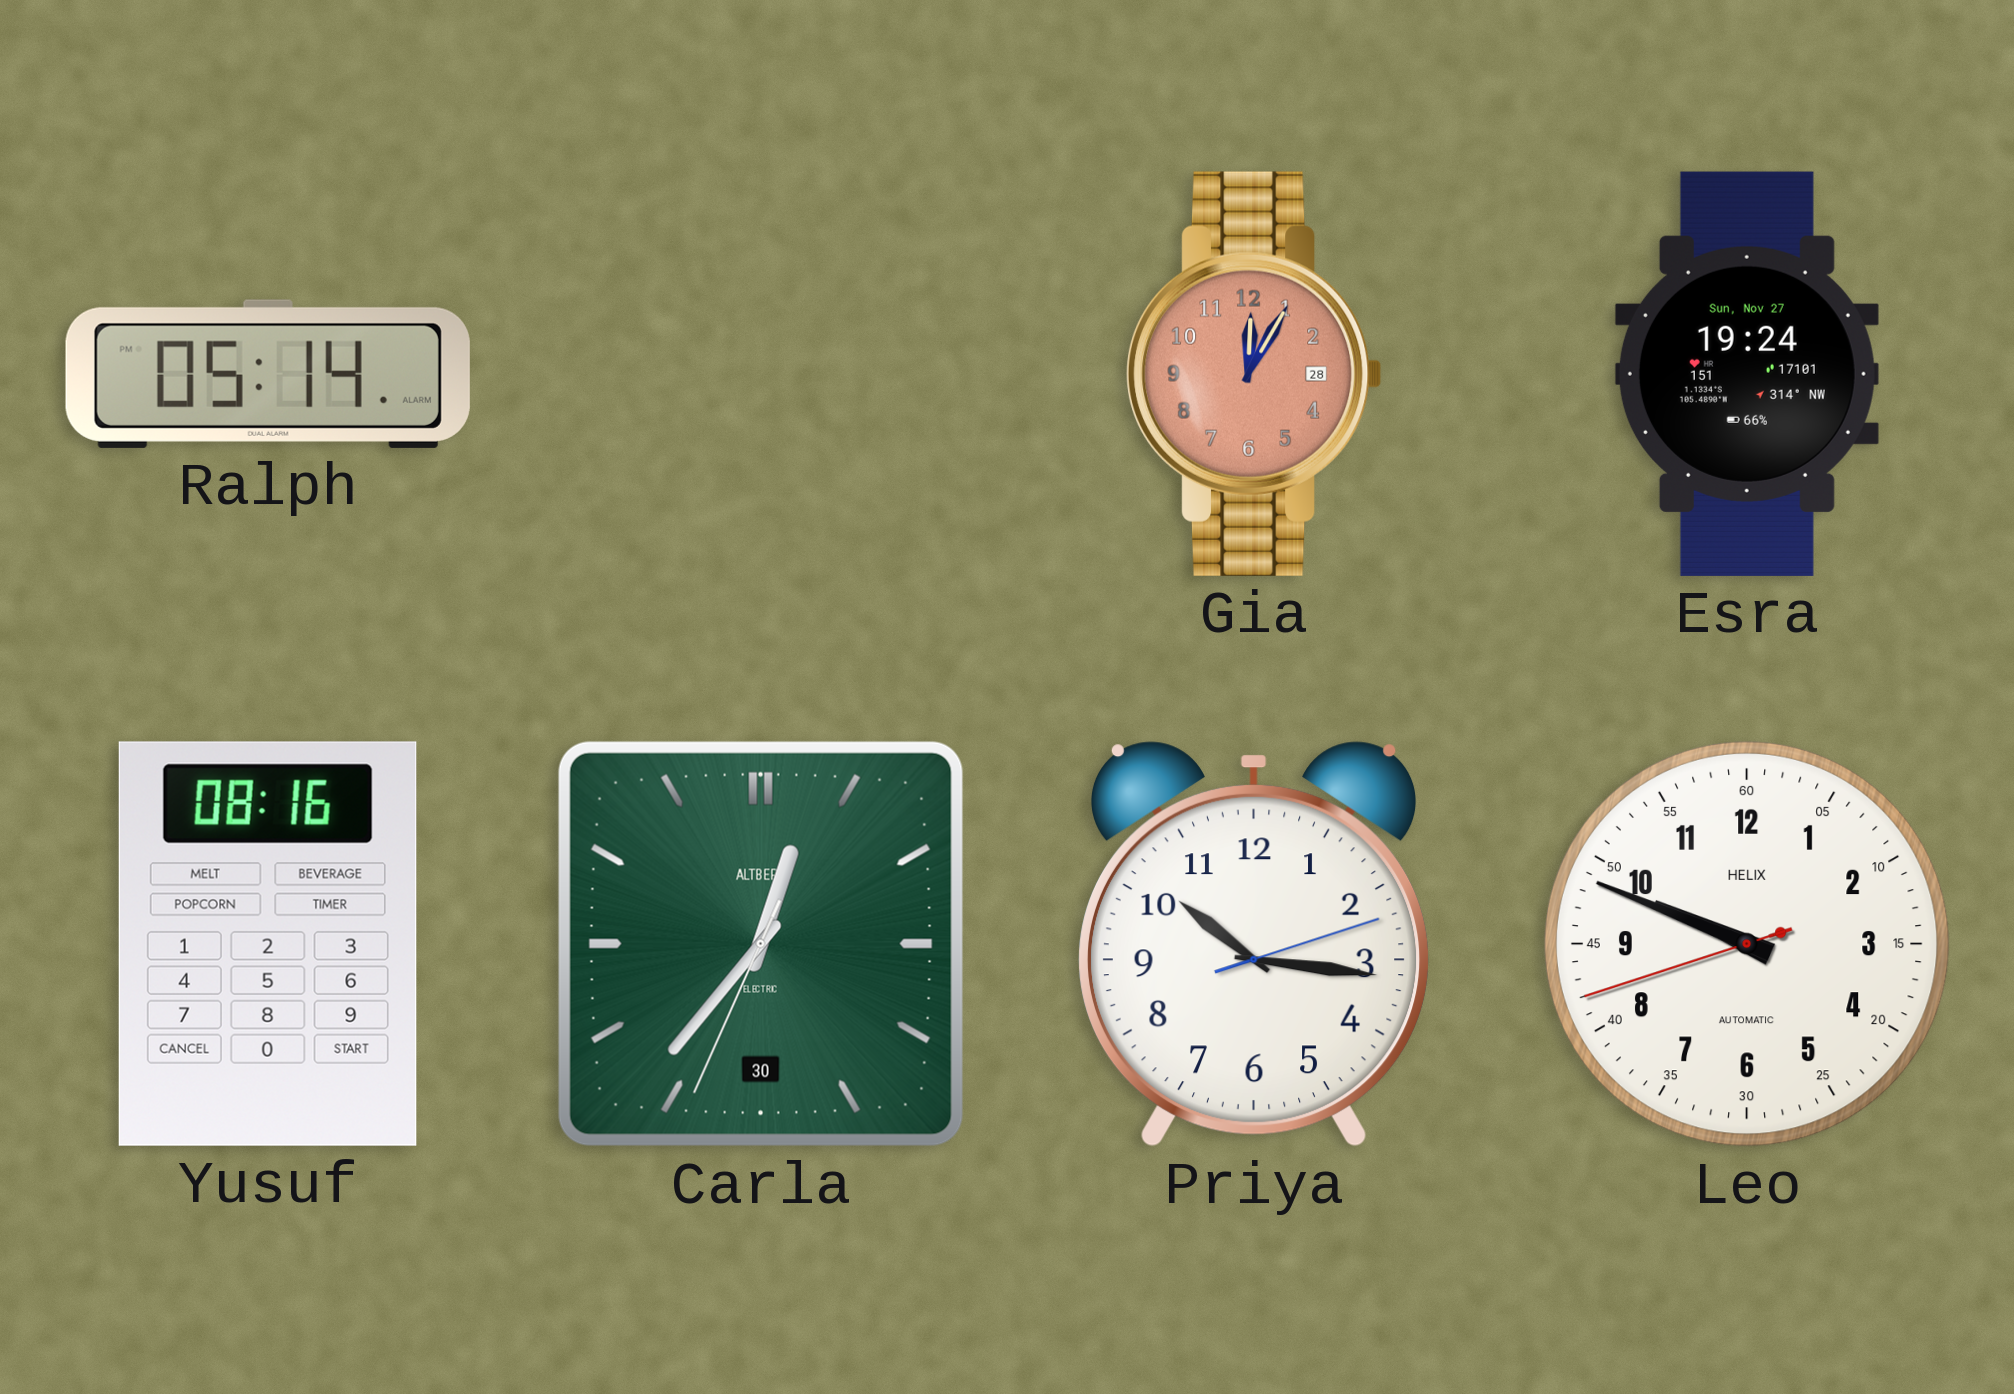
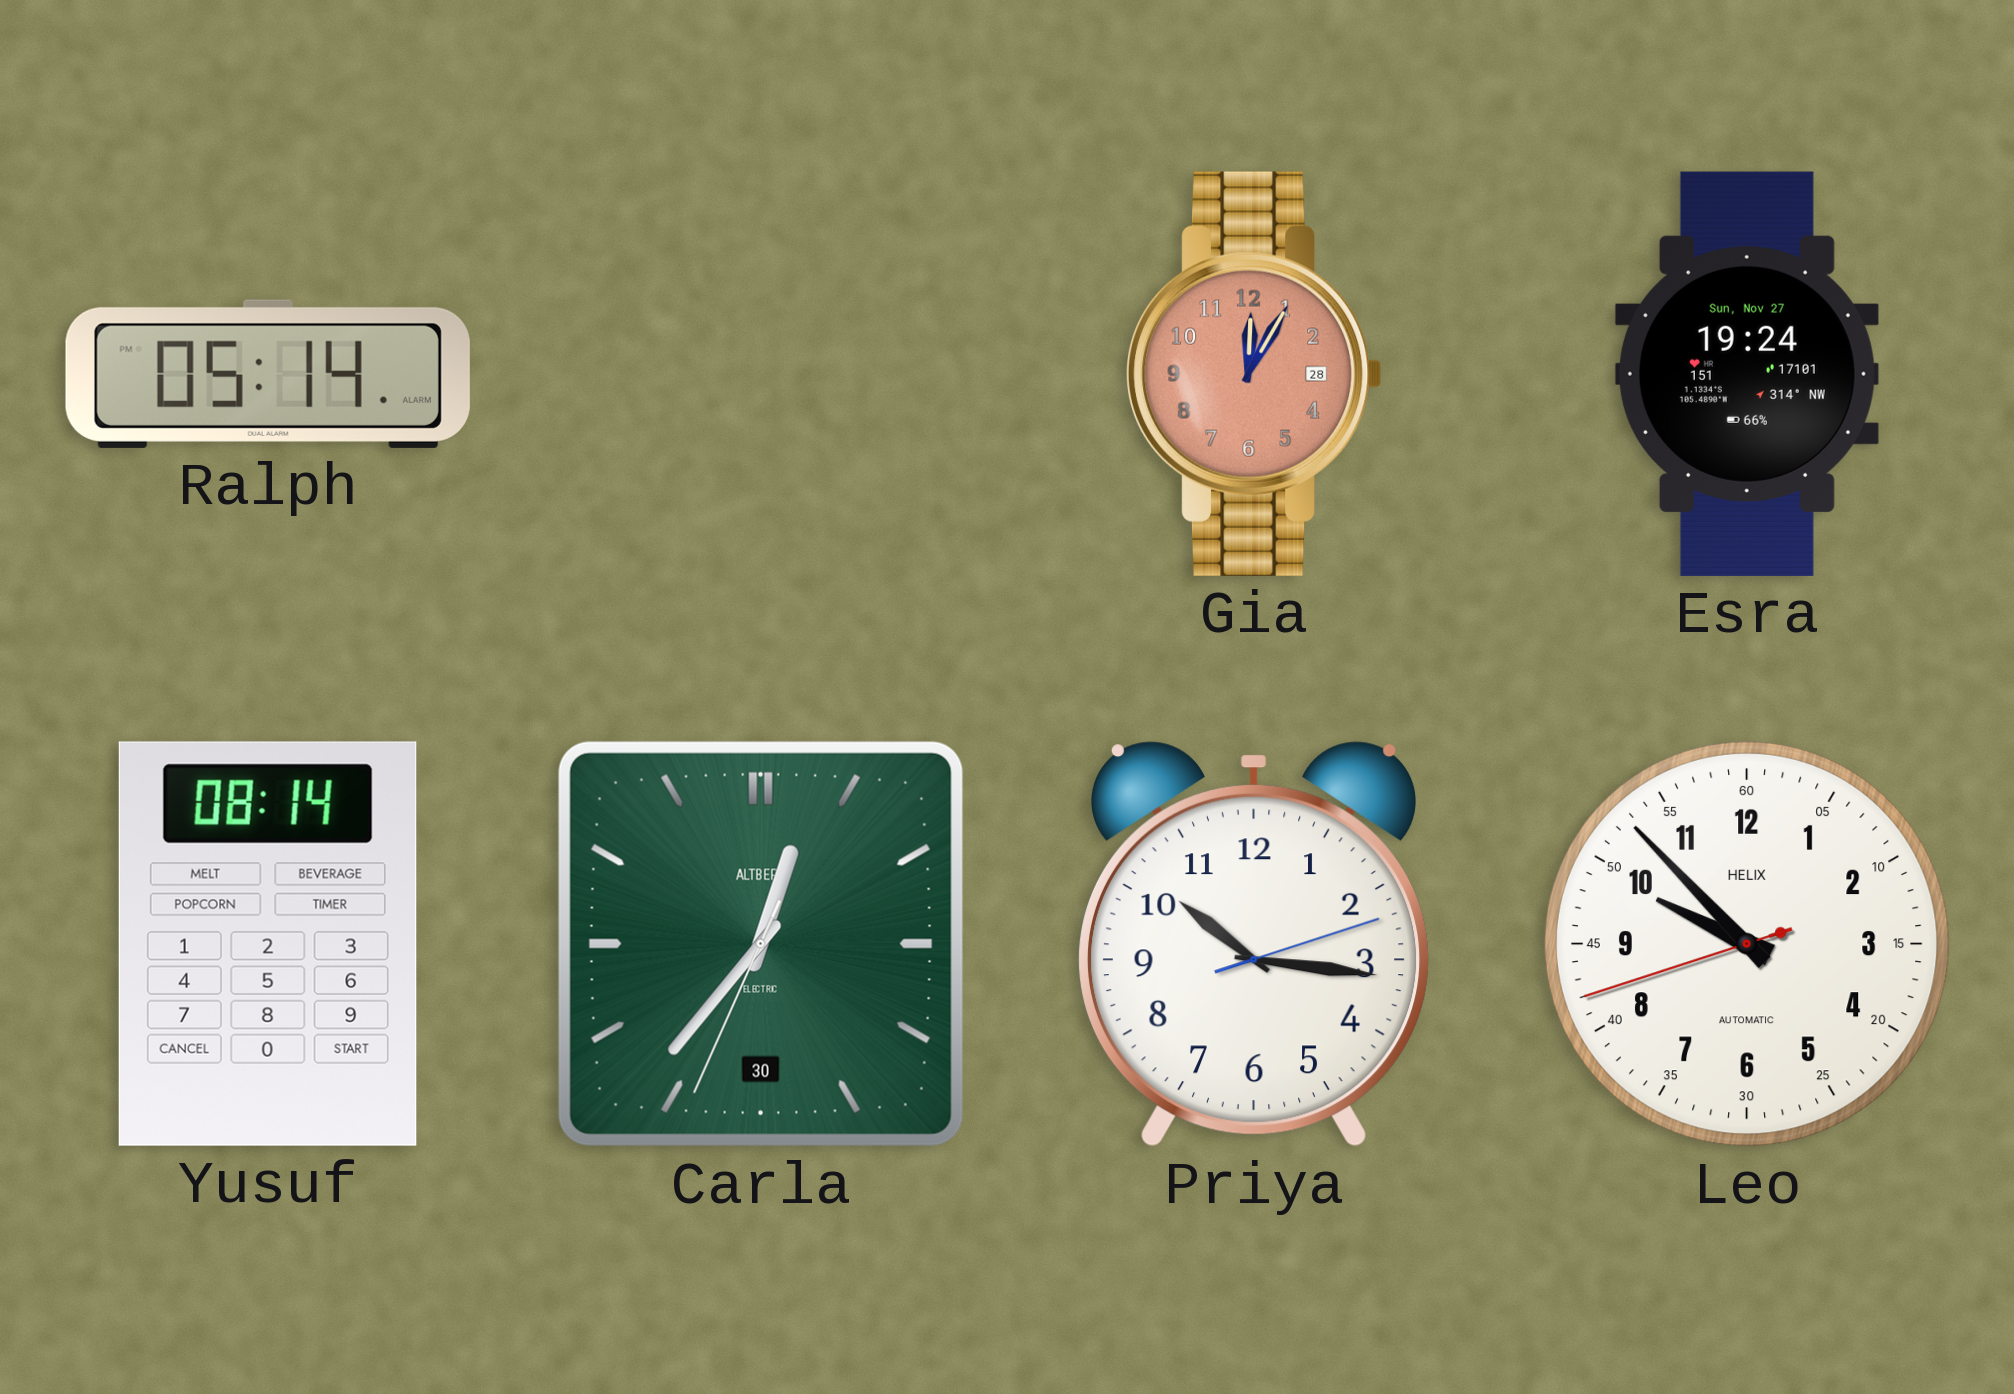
Yusuf: 08:16 -> 08:14
Leo: 9:48 -> 9:52
